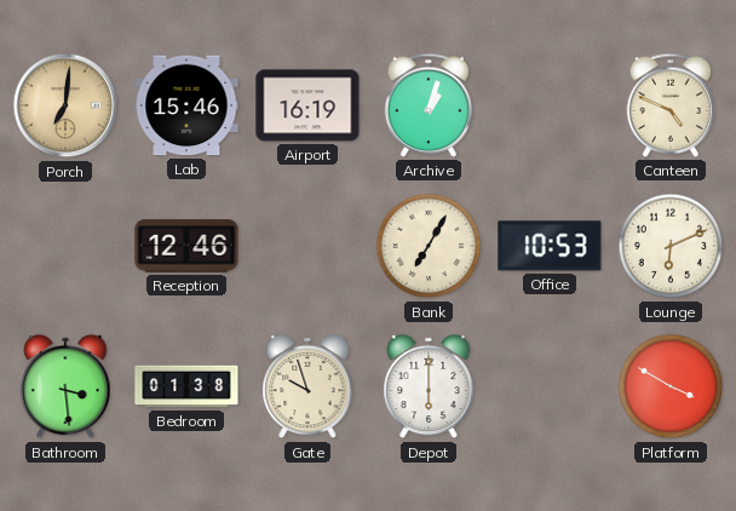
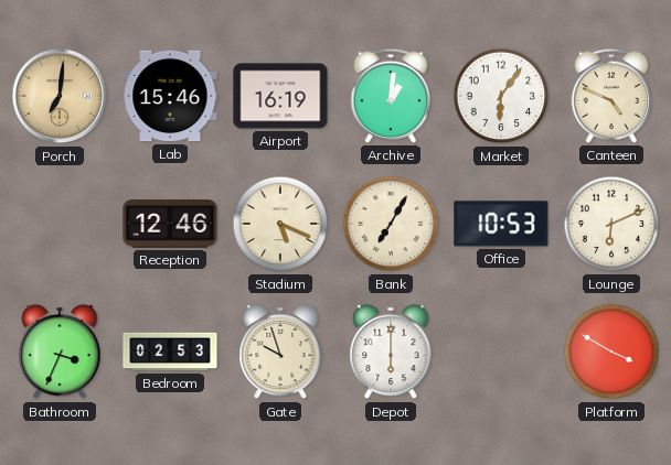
Archive: 1:03 -> 1:01
Market: none -> 6:06
Stadium: none -> 5:19
Bathroom: 3:29 -> 3:34
Bedroom: 01:38 -> 02:53
